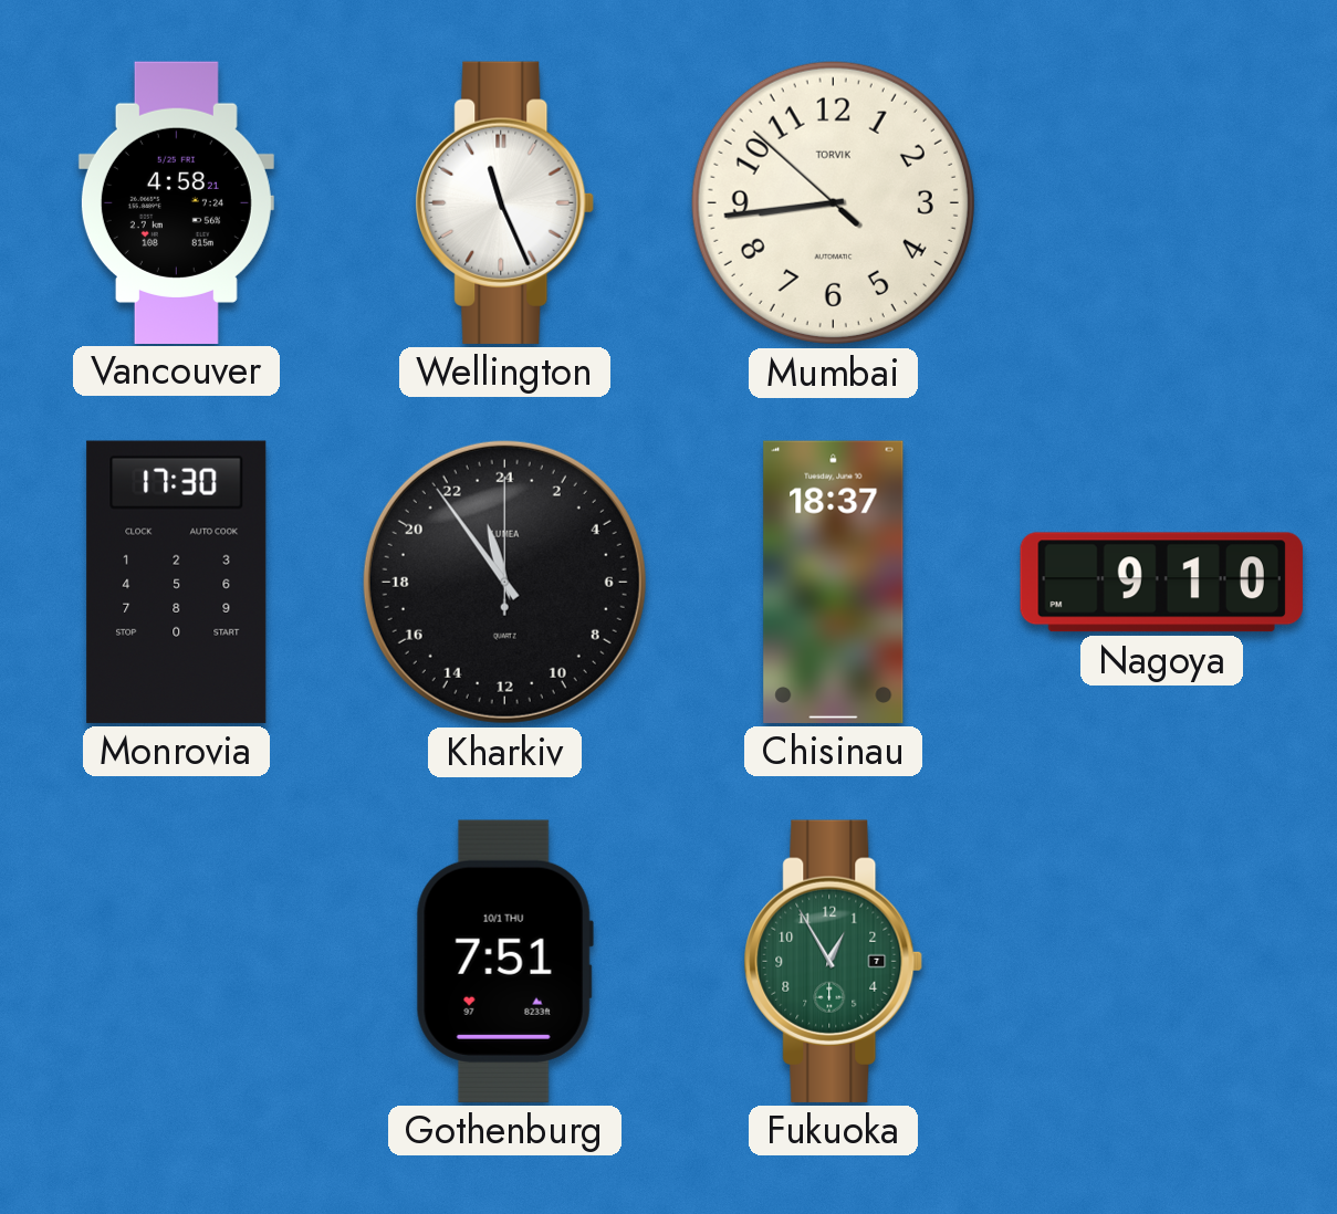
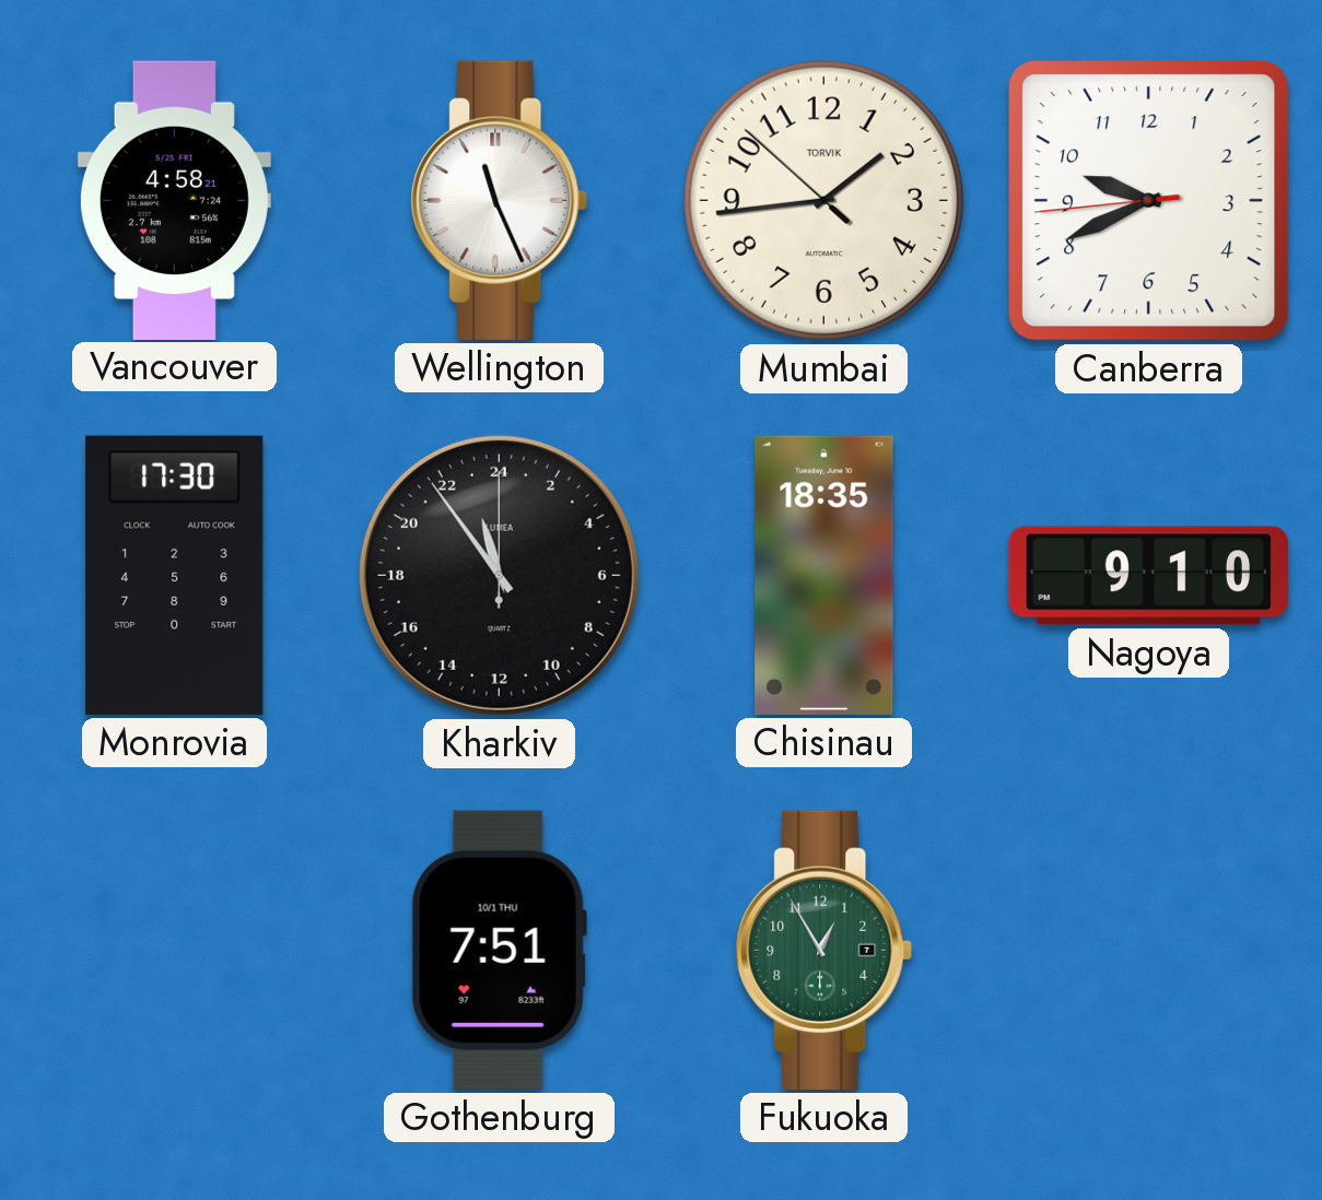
Mumbai: 8:43 -> 1:43
Canberra: none -> 9:40
Chisinau: 18:37 -> 18:35
